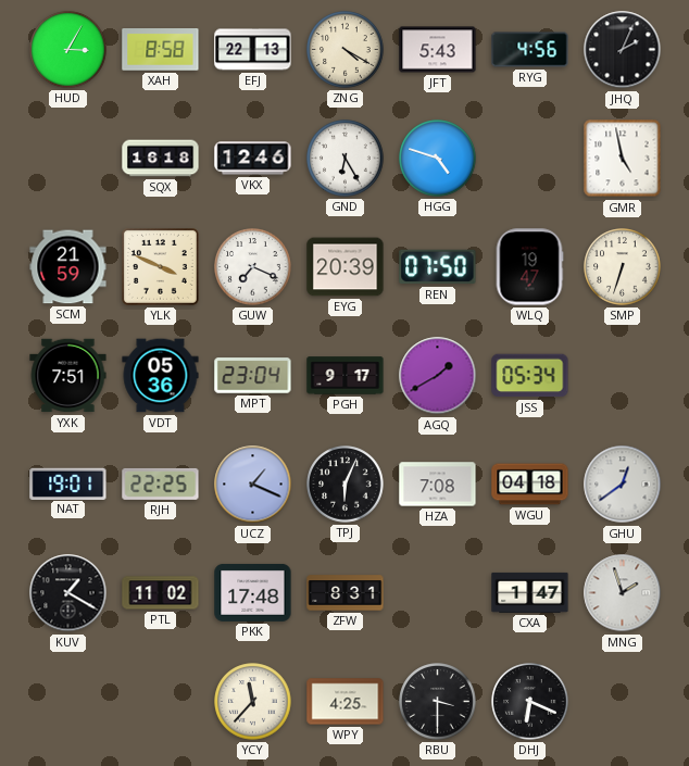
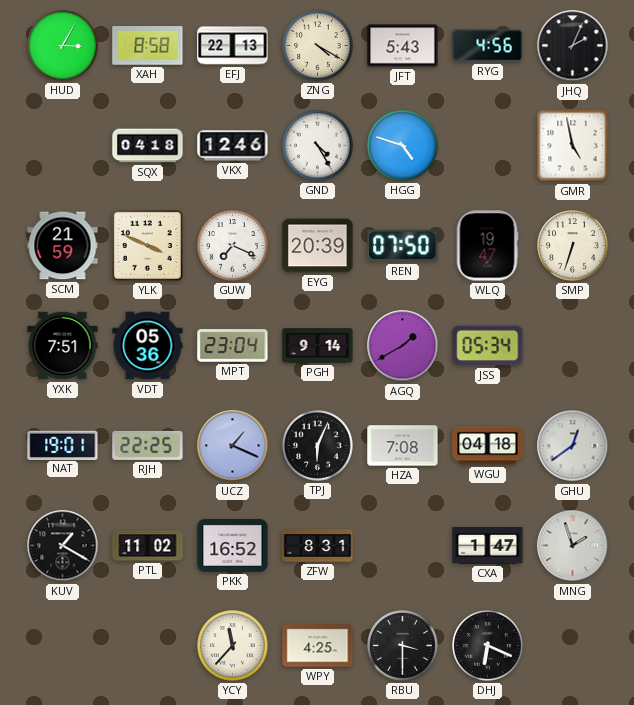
SQX: 16:18 -> 04:18
GND: 6:25 -> 4:25
PGH: 9:17 -> 9:14
PKK: 17:48 -> 16:52
